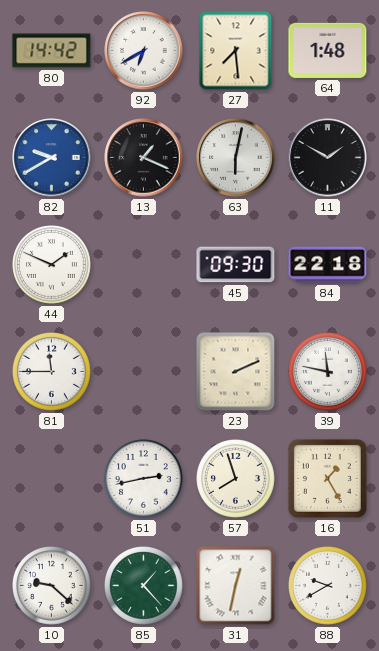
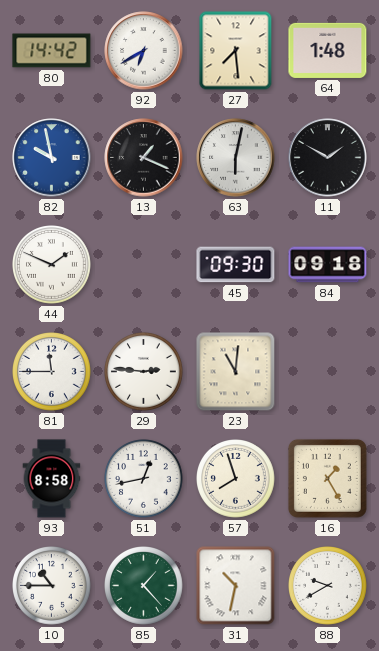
82: 9:40 -> 9:58
84: 22:18 -> 09:18
29: none -> 2:46
23: 2:11 -> 11:01
39: 11:47 -> none
93: none -> 8:58
51: 2:43 -> 12:43
10: 9:22 -> 10:45
31: 12:32 -> 10:32
